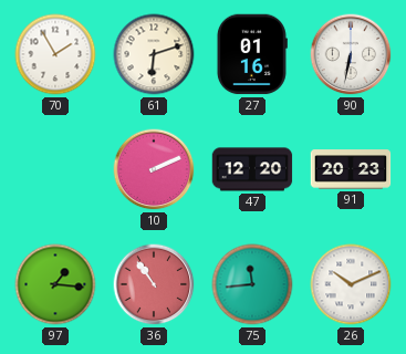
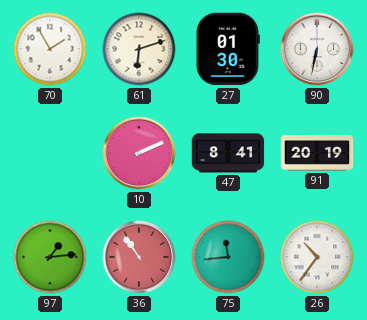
27: 01:16 -> 01:30
47: 12:20 -> 8:41
91: 20:23 -> 20:19
97: 1:16 -> 1:14
26: 10:11 -> 10:36
